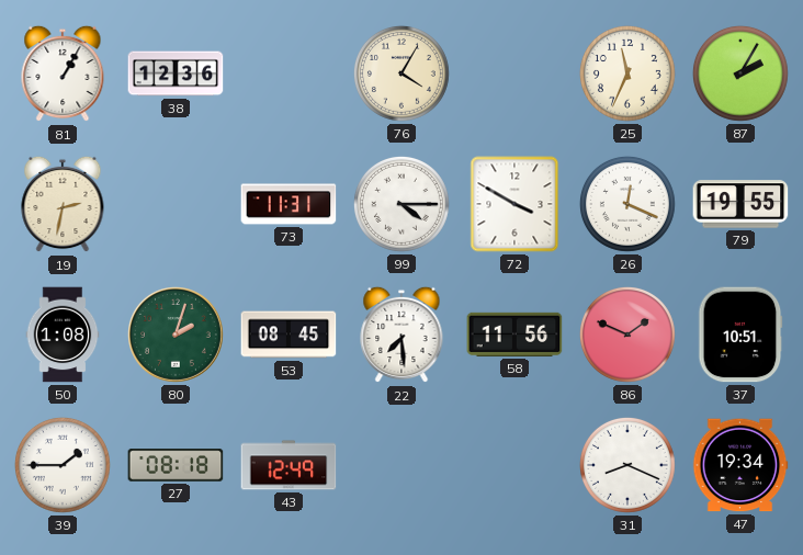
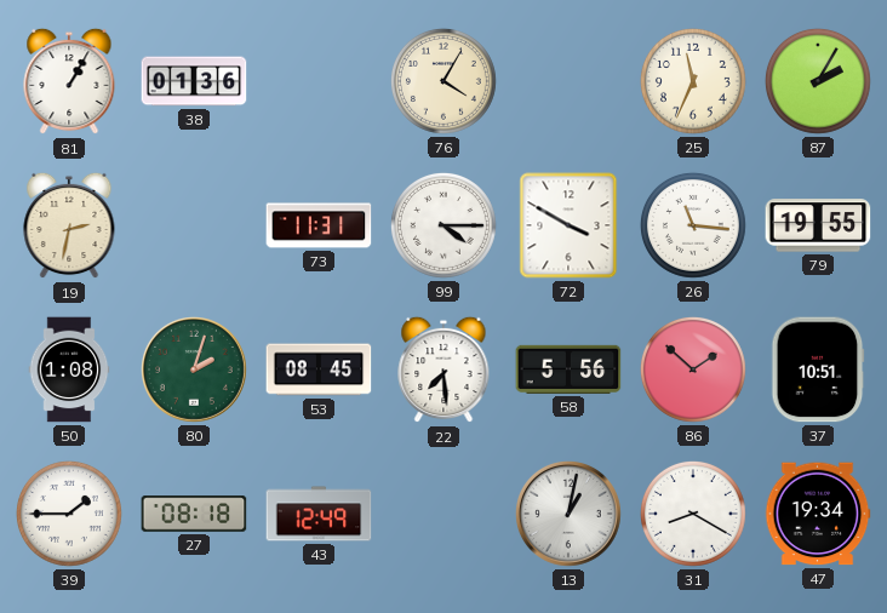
38: 12:36 -> 01:36
26: 12:19 -> 11:16
58: 11:56 -> 5:56
86: 1:49 -> 1:52
13: none -> 1:02
31: 8:19 -> 8:20
